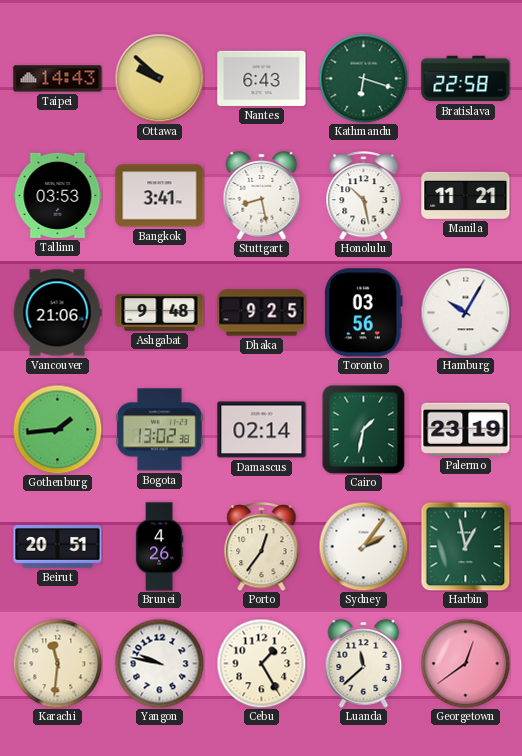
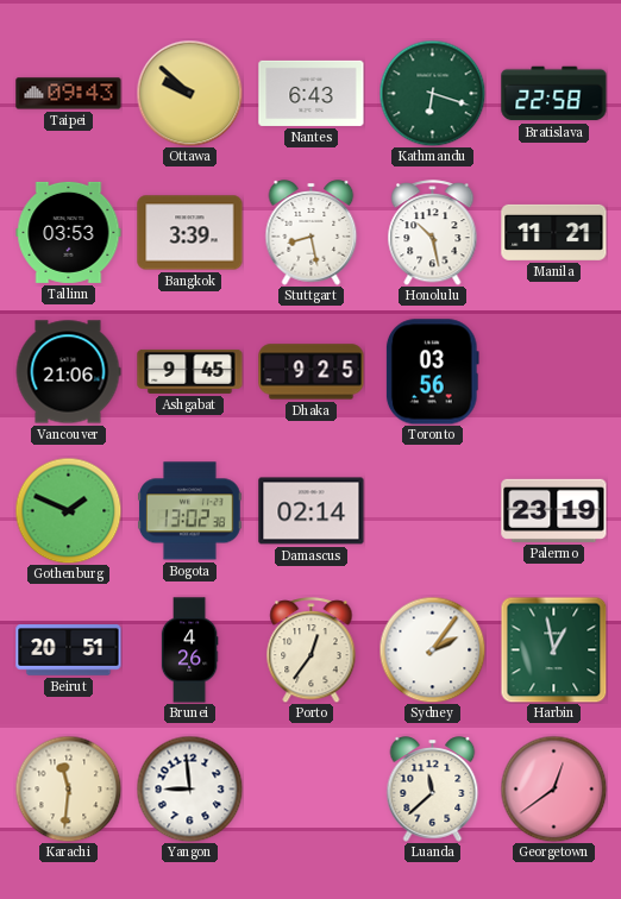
Taipei: 14:43 -> 09:43
Bangkok: 3:41 -> 3:39
Ashgabat: 9:48 -> 9:45
Hamburg: 10:05 -> none
Gothenburg: 1:44 -> 1:49
Cairo: 1:32 -> none
Yangon: 9:47 -> 8:59
Cebu: 1:25 -> none
